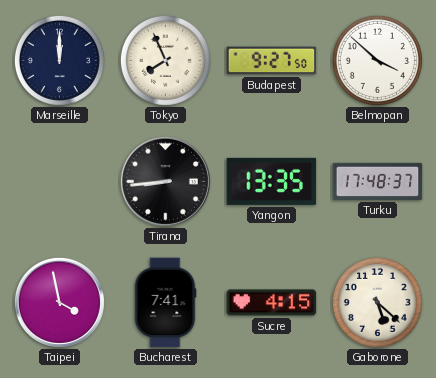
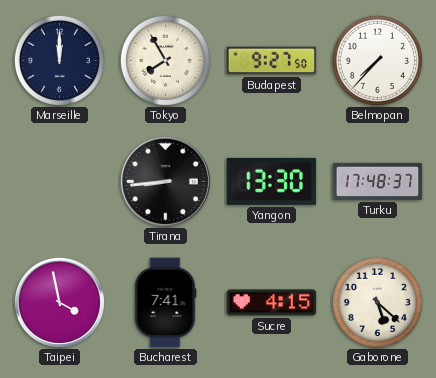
Tokyo: 7:56 -> 7:55
Belmopan: 3:52 -> 7:37
Yangon: 13:35 -> 13:30
